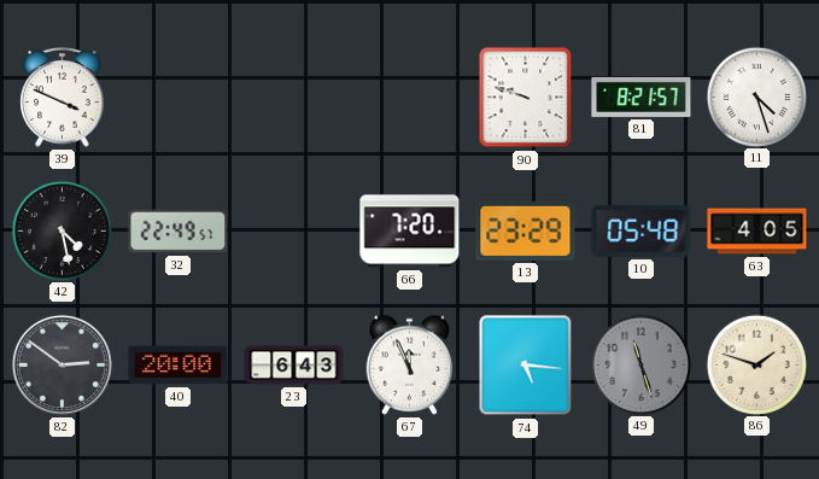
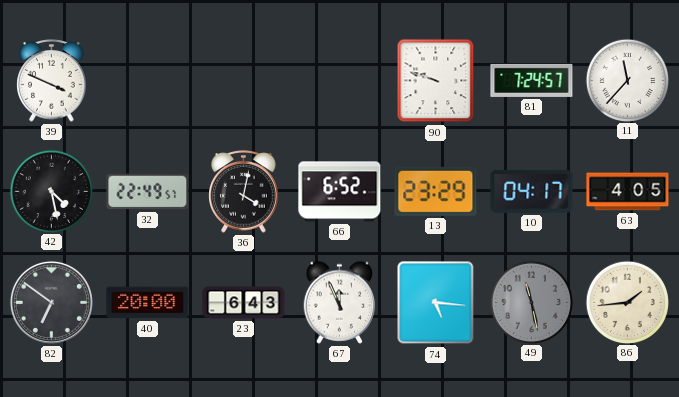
81: 8:21 -> 7:24
11: 4:27 -> 11:37
36: none -> 4:02
66: 7:20 -> 6:52
10: 05:48 -> 04:17
82: 2:51 -> 6:51
49: 11:27 -> 11:28
86: 1:48 -> 1:44
